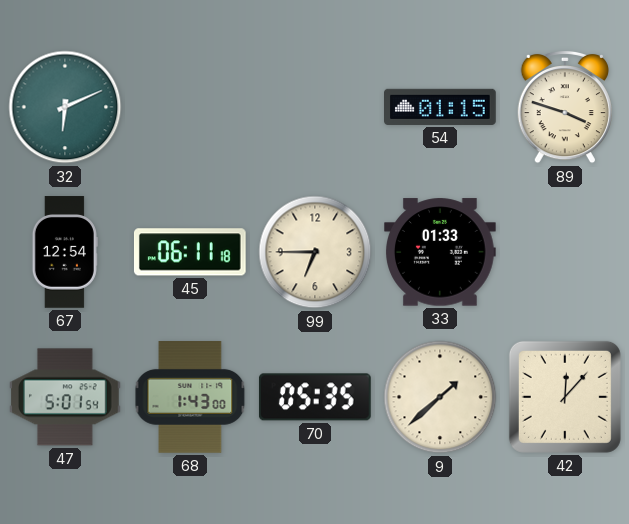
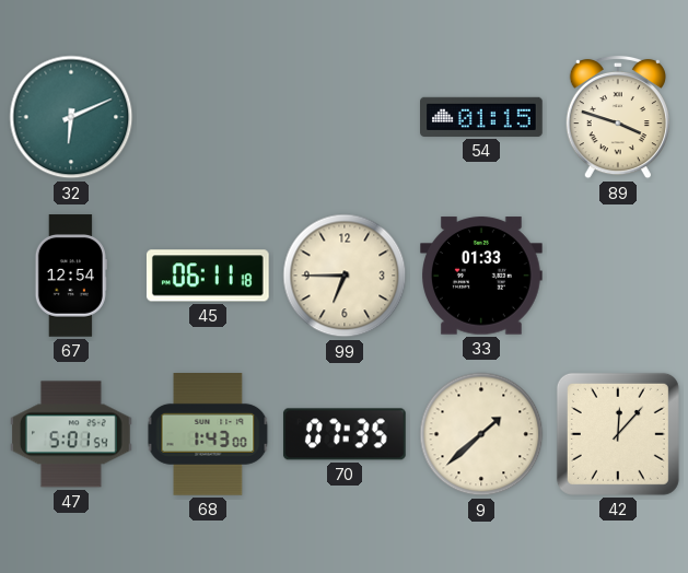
70: 05:35 -> 07:35
